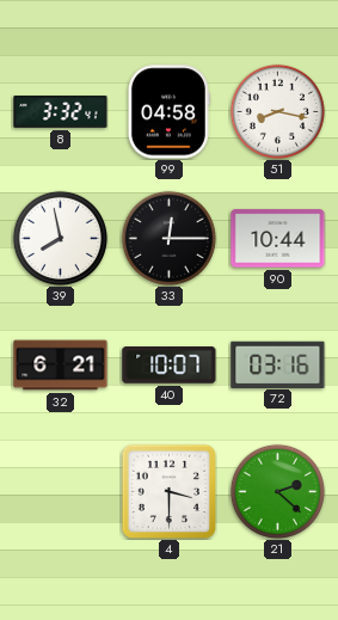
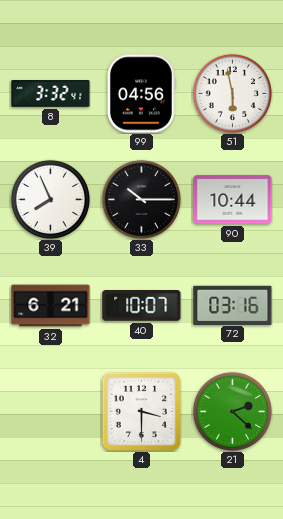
99: 04:58 -> 04:56
51: 8:17 -> 5:58
39: 7:58 -> 7:56
33: 12:15 -> 10:15
